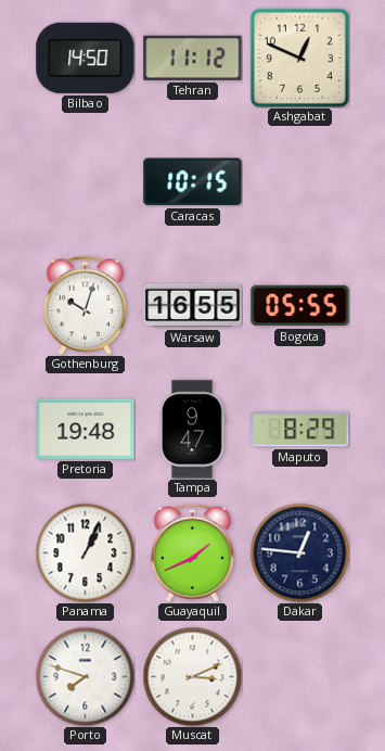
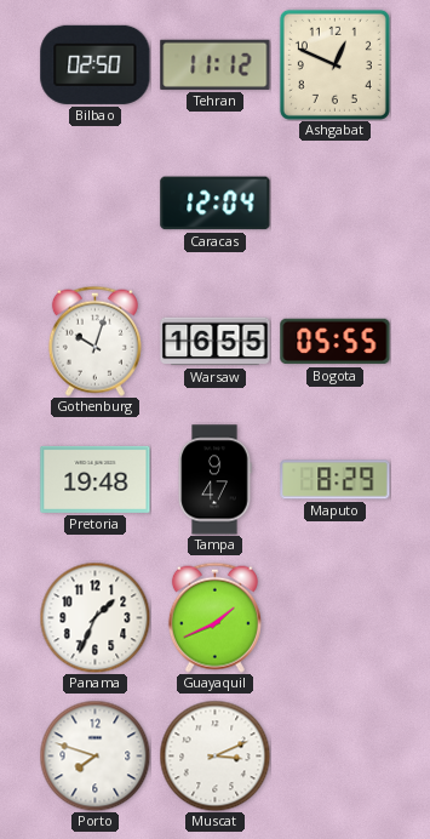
Bilbao: 14:50 -> 02:50
Caracas: 10:15 -> 12:04
Panama: 1:04 -> 1:34
Dakar: 12:46 -> none
